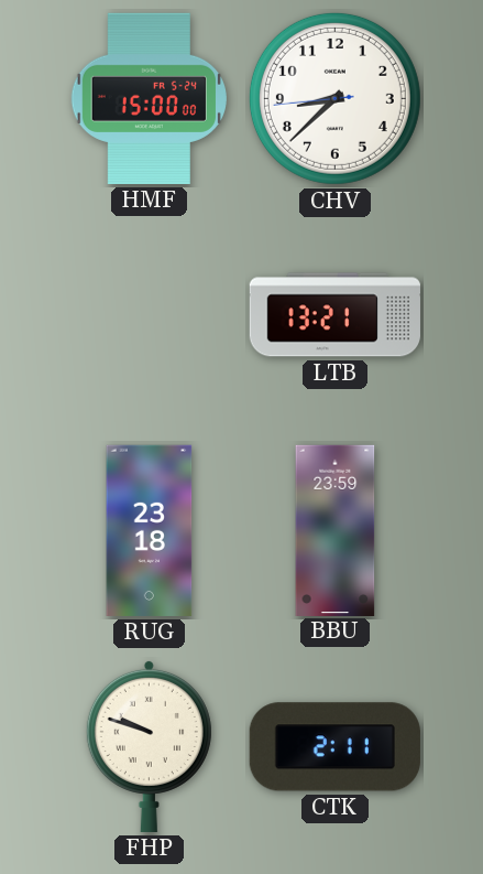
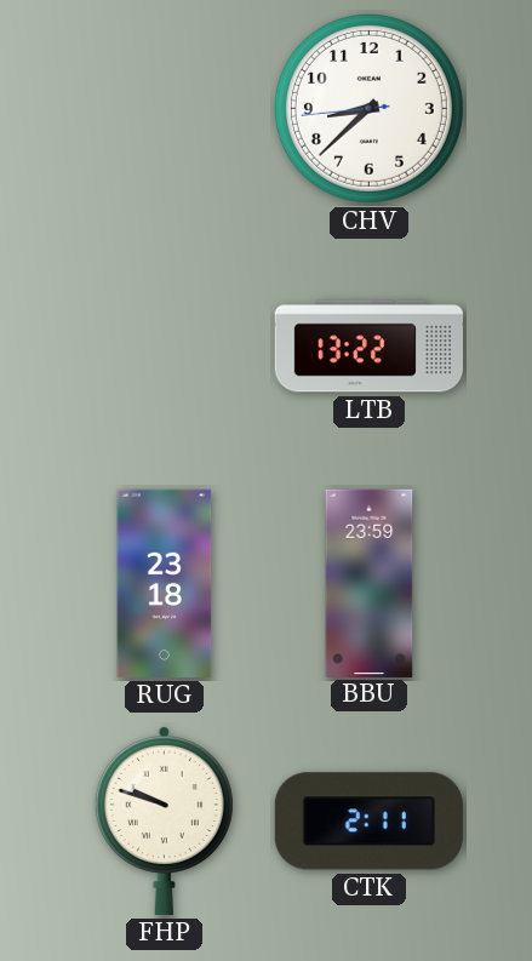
HMF: 15:00 -> none
LTB: 13:21 -> 13:22
